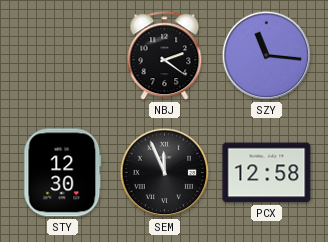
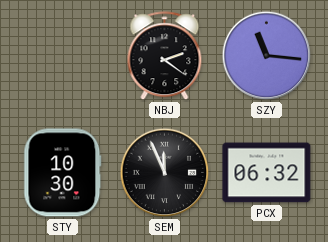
STY: 12:30 -> 10:30
PCX: 12:58 -> 06:32
